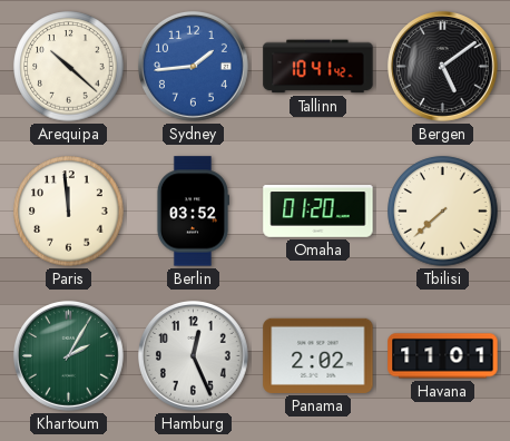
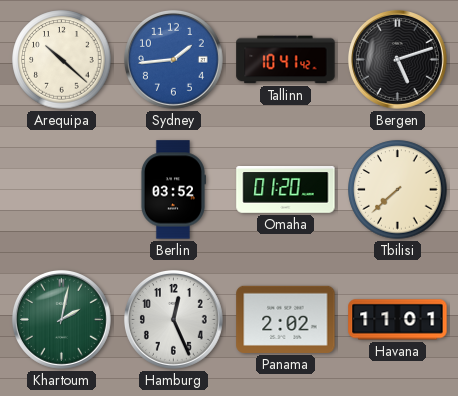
Bergen: 5:09 -> 5:12
Paris: 11:59 -> none
Khartoum: 2:05 -> 2:02
